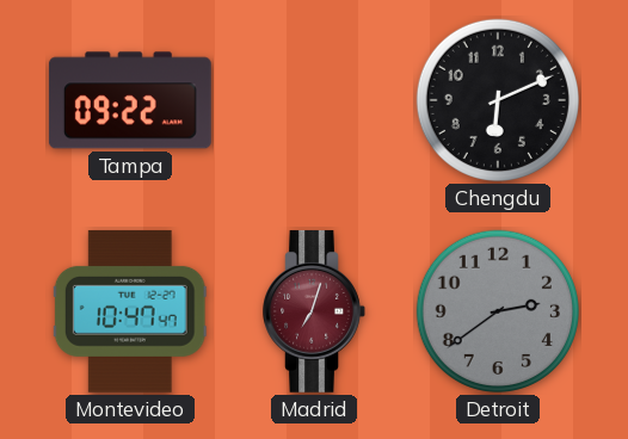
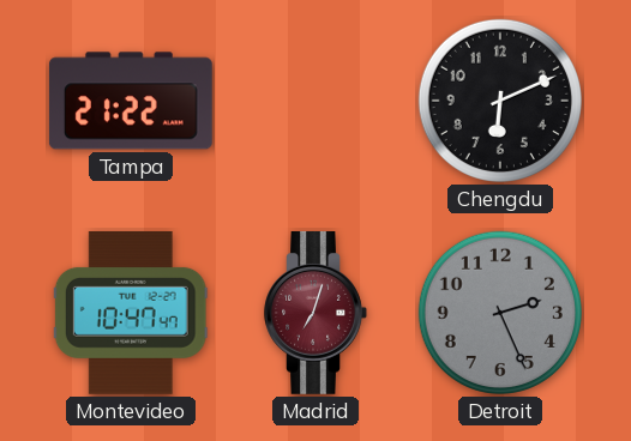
Tampa: 09:22 -> 21:22
Detroit: 2:39 -> 2:26
